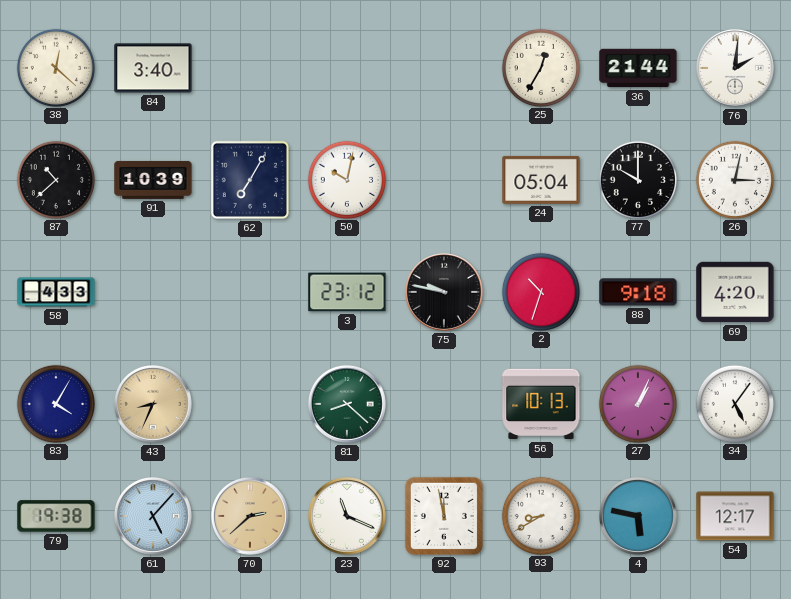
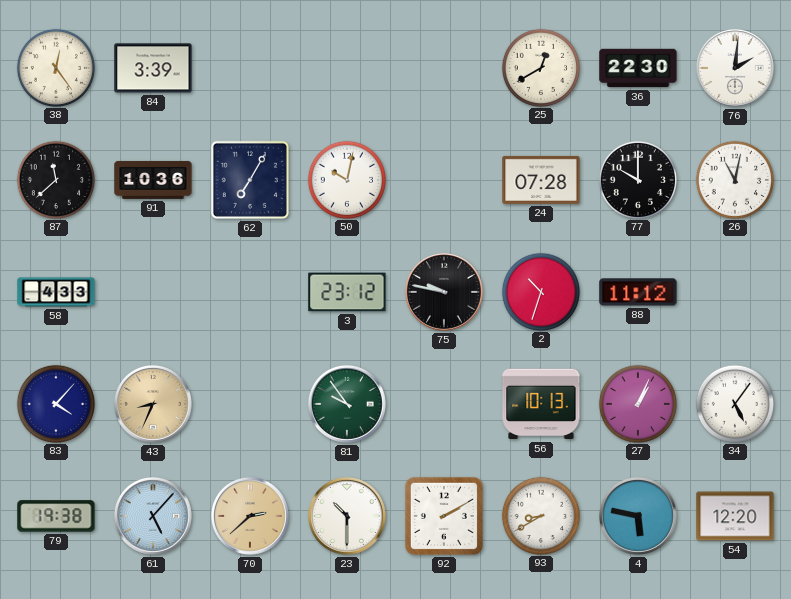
38: 12:22 -> 12:24
84: 3:40 -> 3:39
25: 12:35 -> 12:40
36: 21:44 -> 22:30
87: 10:38 -> 11:38
91: 10:39 -> 10:36
24: 05:04 -> 07:28
26: 3:02 -> 11:02
88: 9:18 -> 11:12
69: 4:20 -> none
83: 4:05 -> 4:07
81: 8:22 -> 9:54
23: 11:19 -> 10:30
92: 11:58 -> 2:10
54: 12:17 -> 12:20
